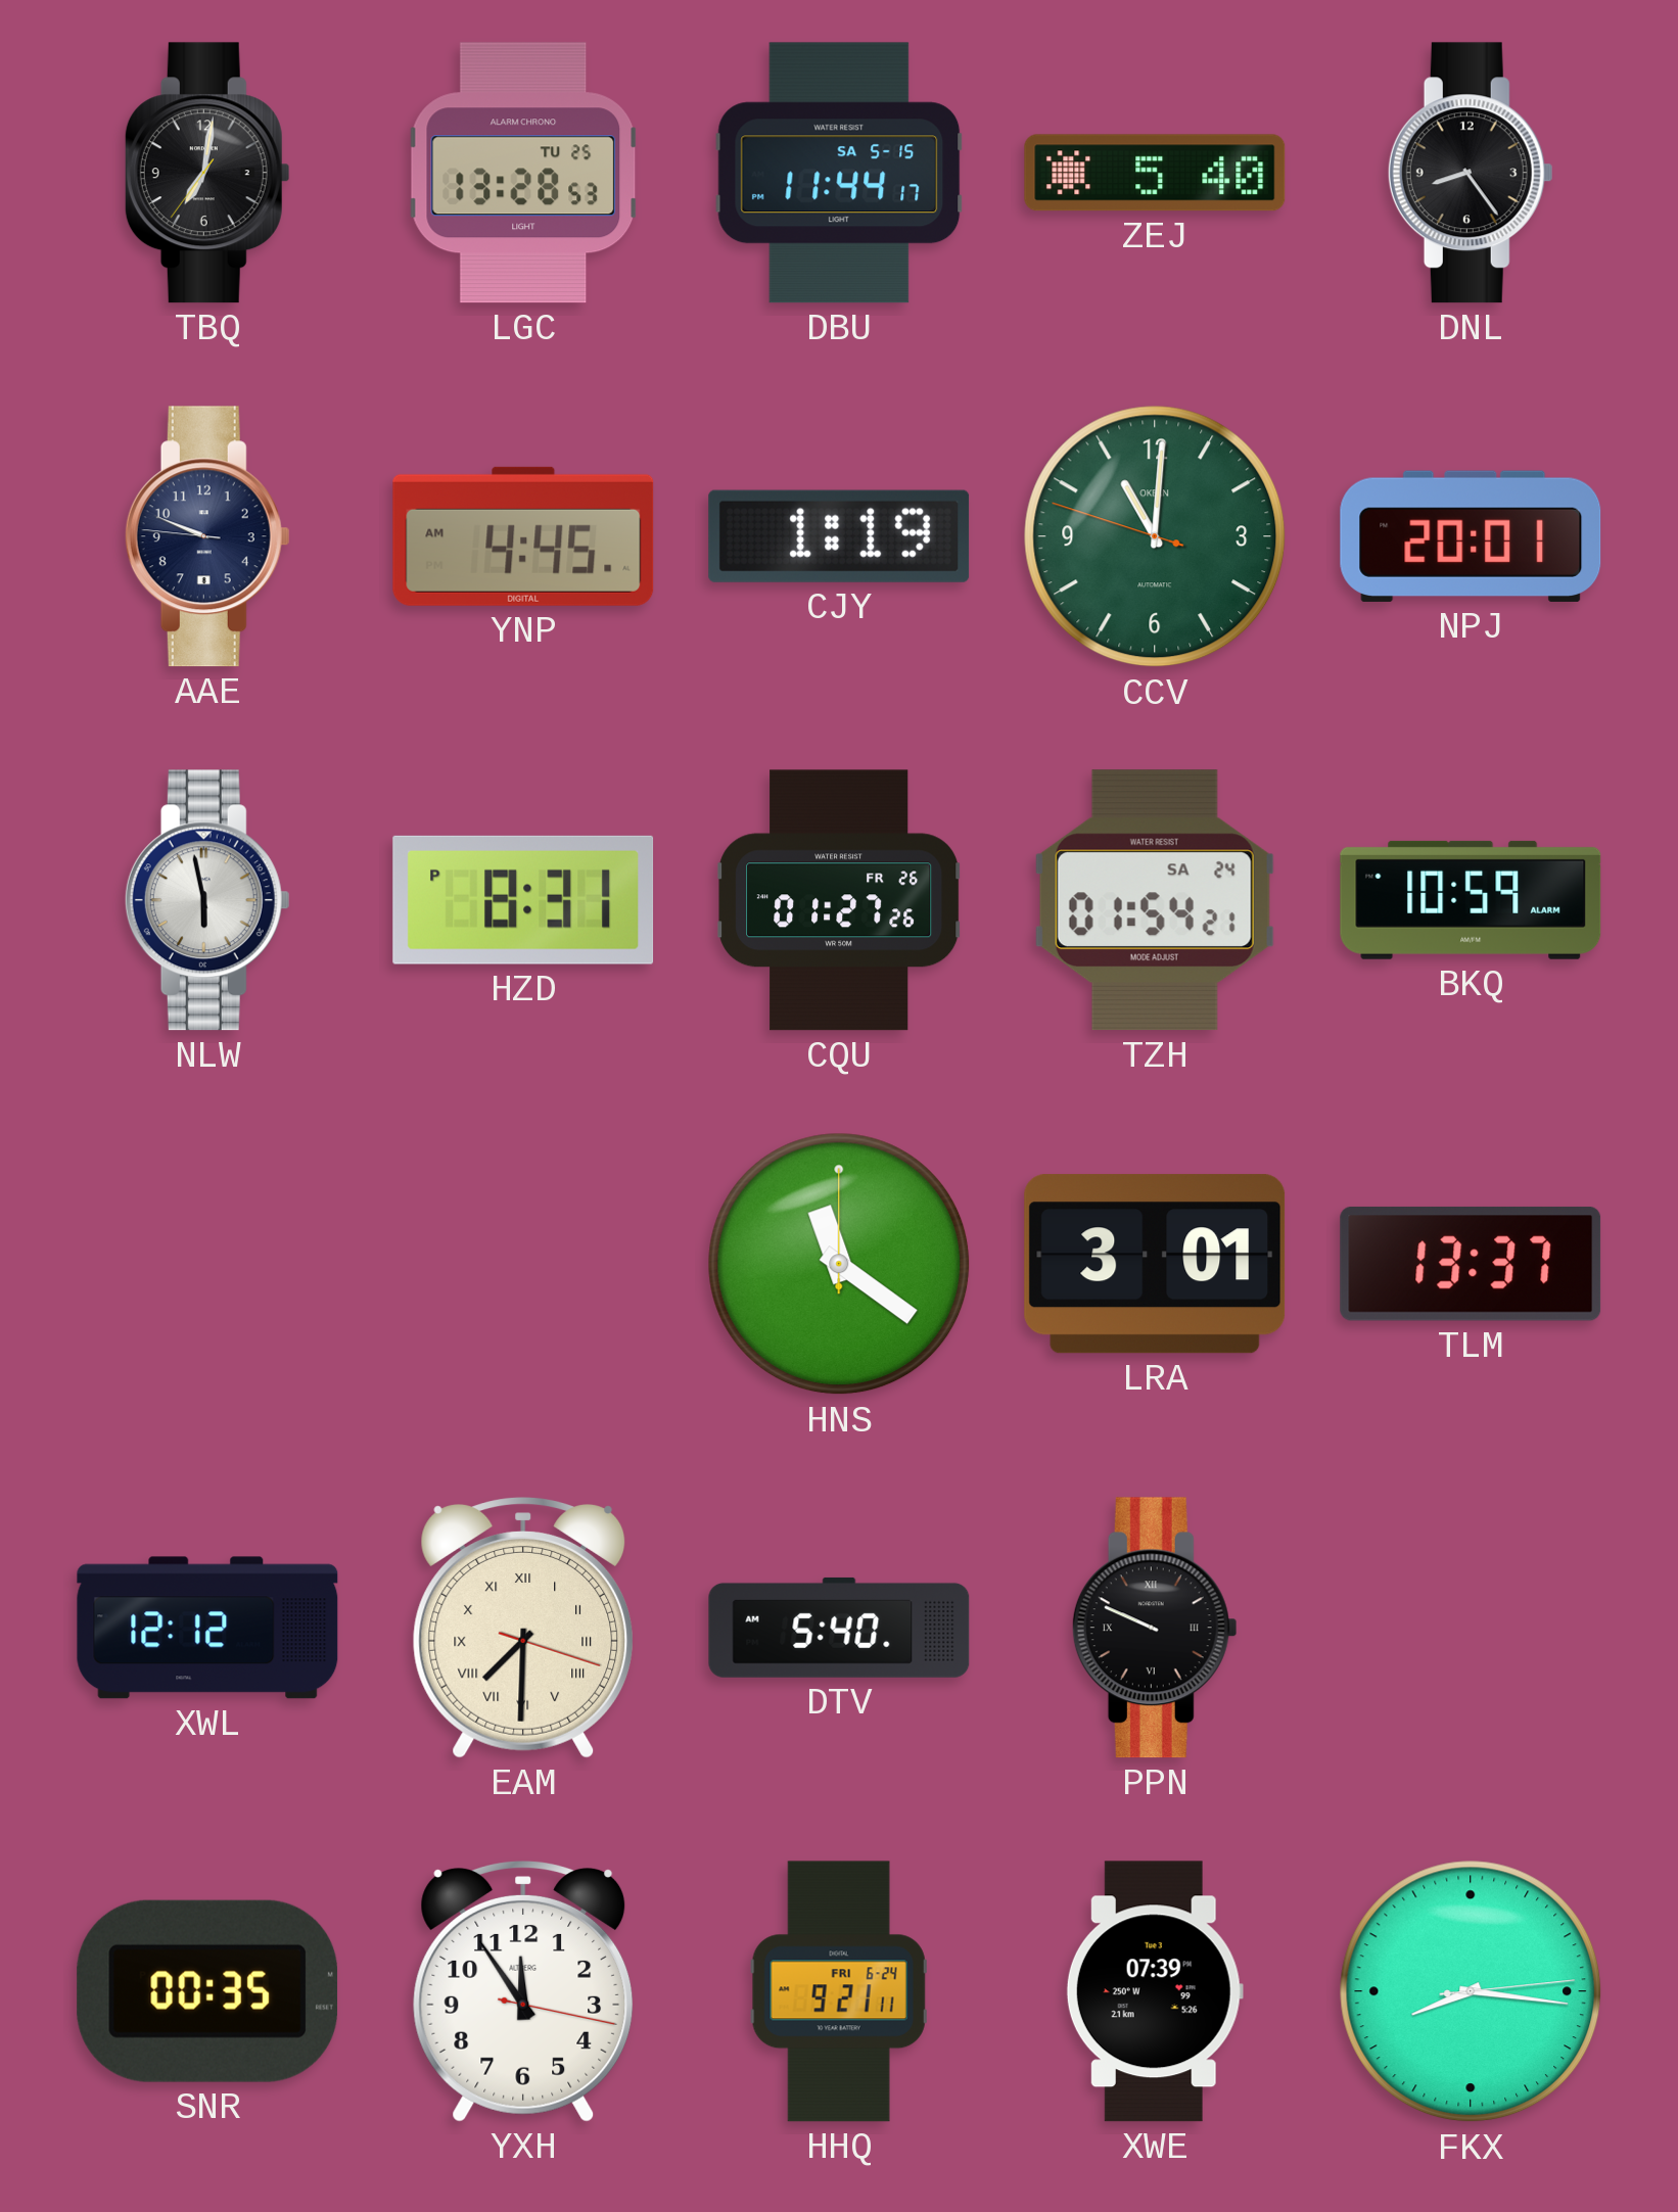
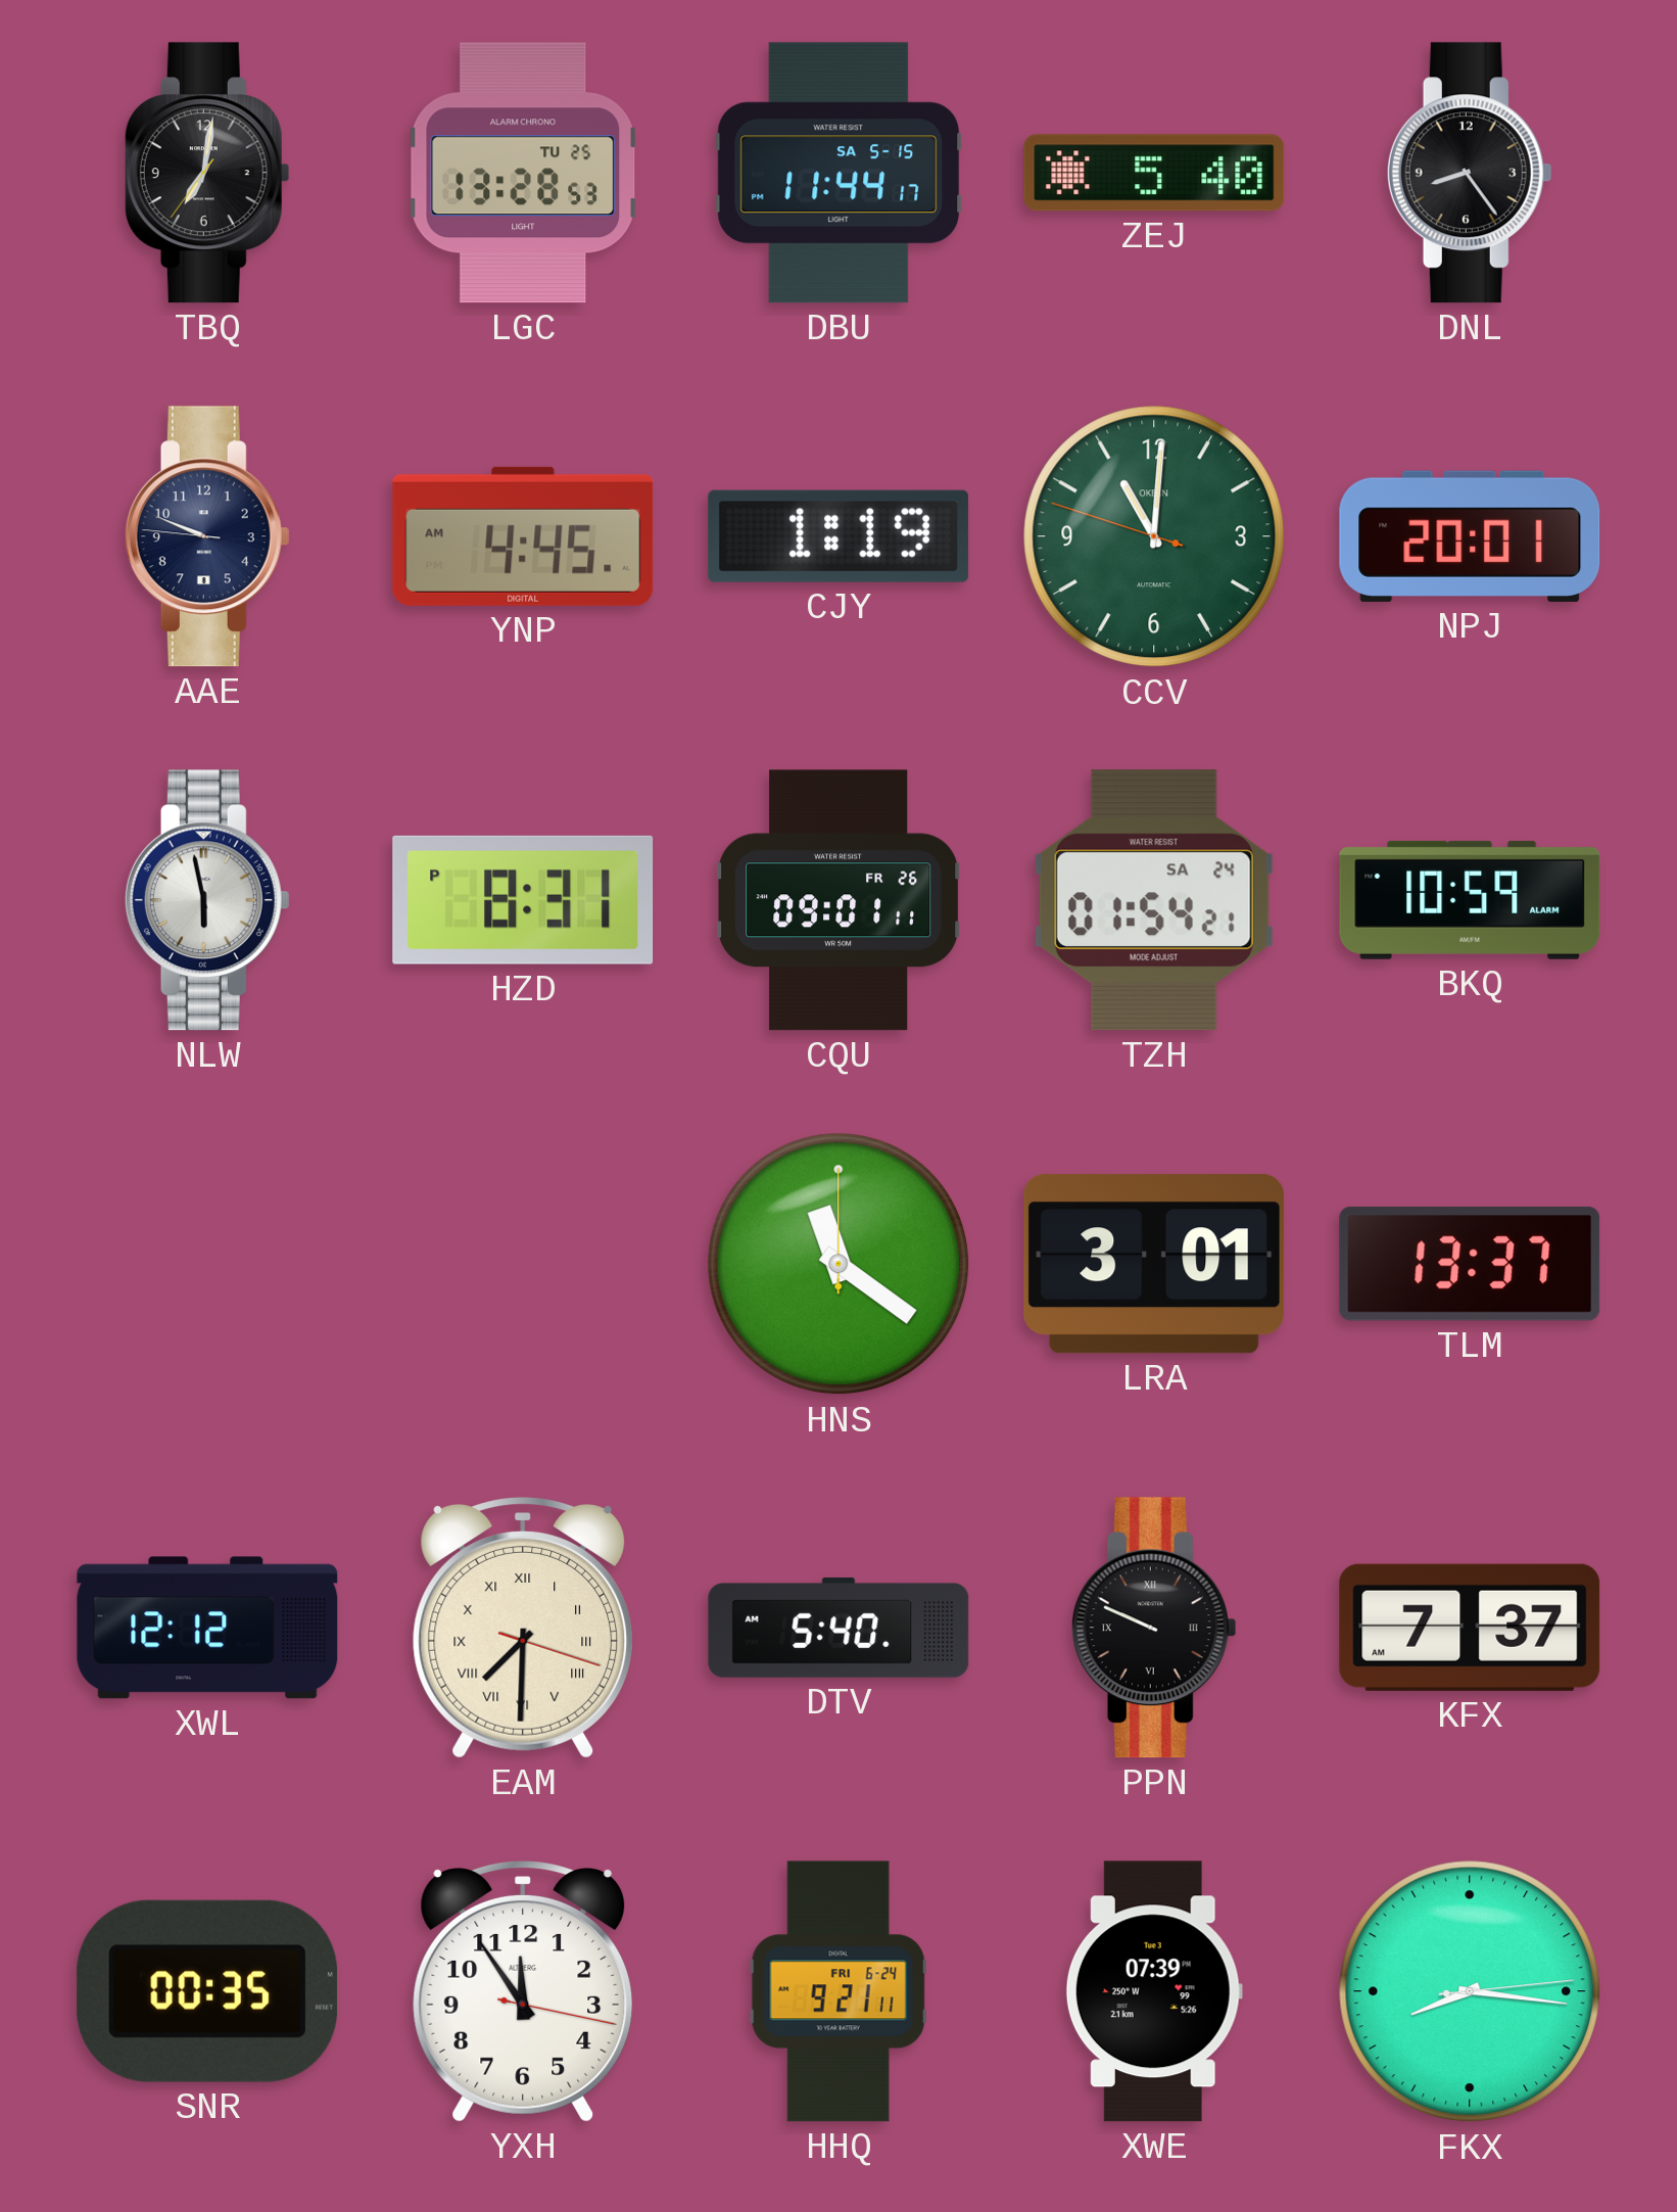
CQU: 01:27 -> 09:01
KFX: none -> 7:37
